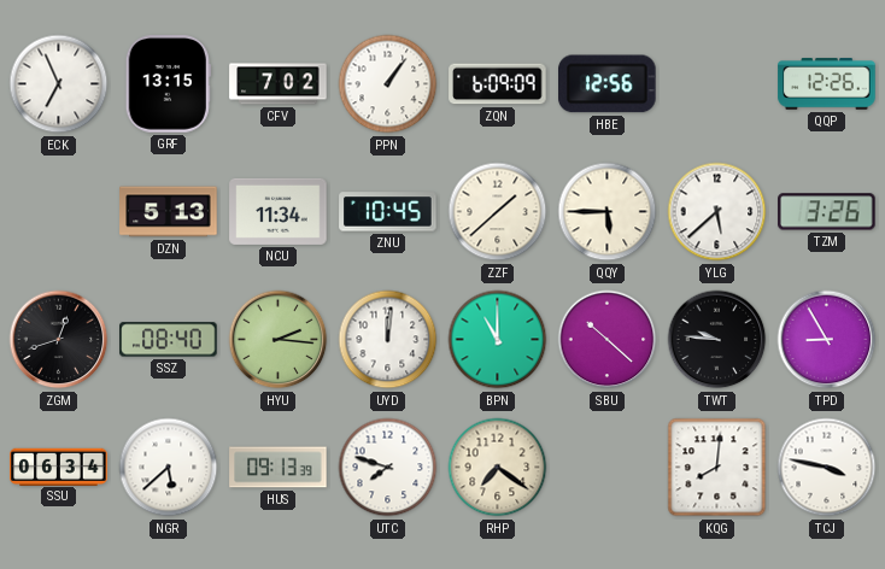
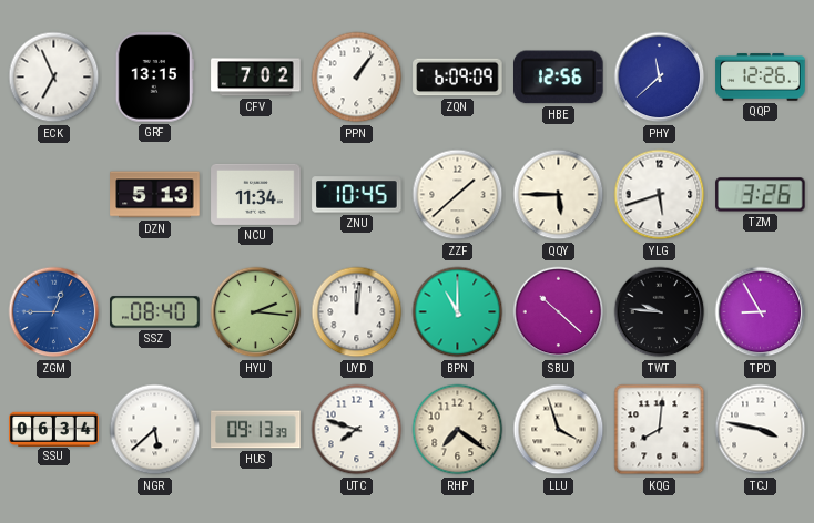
PHY: none -> 11:38
YLG: 5:38 -> 5:42
ZGM: 12:42 -> 12:45
ZGM dial: black -> blue
LLU: none -> 3:57
